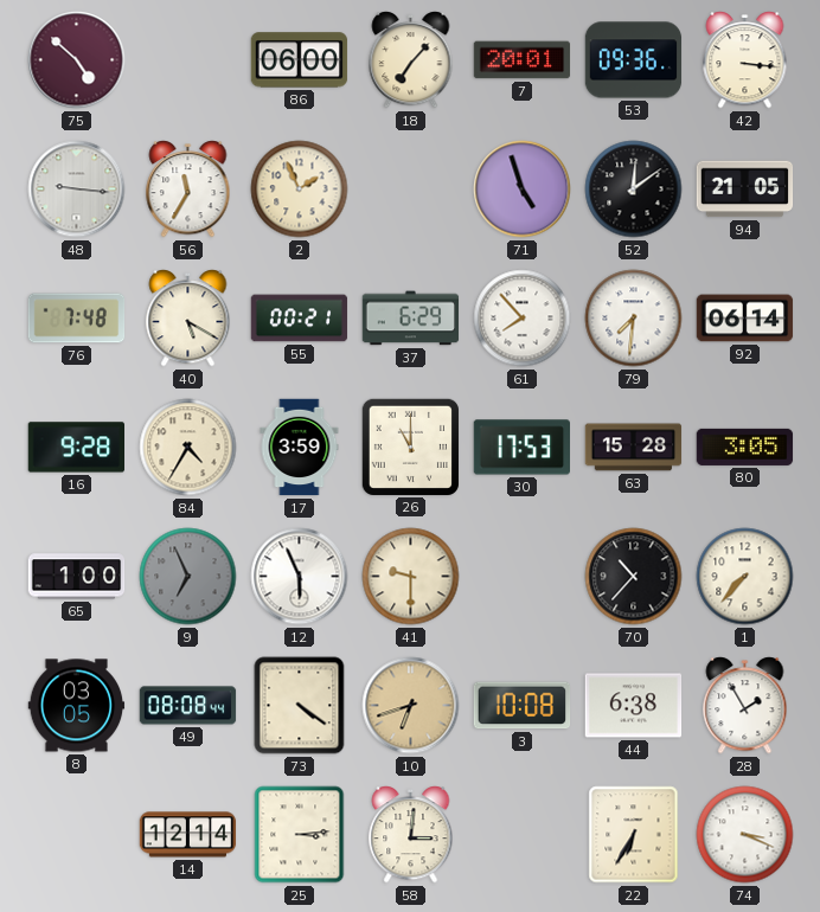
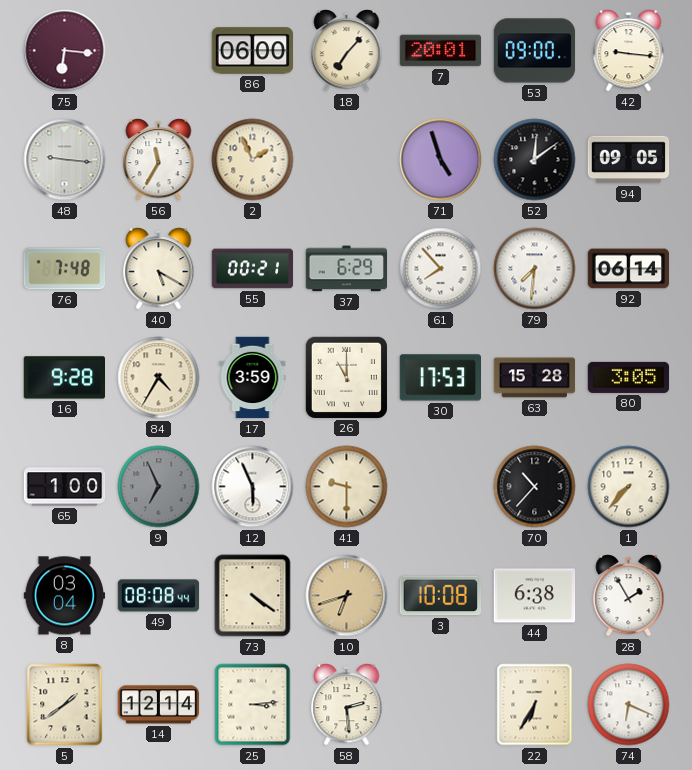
75: 4:52 -> 6:16
53: 09:36 -> 09:00
42: 3:16 -> 9:16
94: 21:05 -> 09:05
8: 03:05 -> 03:04
5: none -> 1:39
58: 3:01 -> 2:29
74: 3:19 -> 6:19
